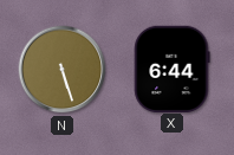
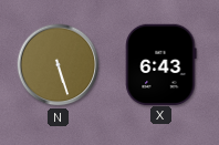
X: 6:44 -> 6:43
